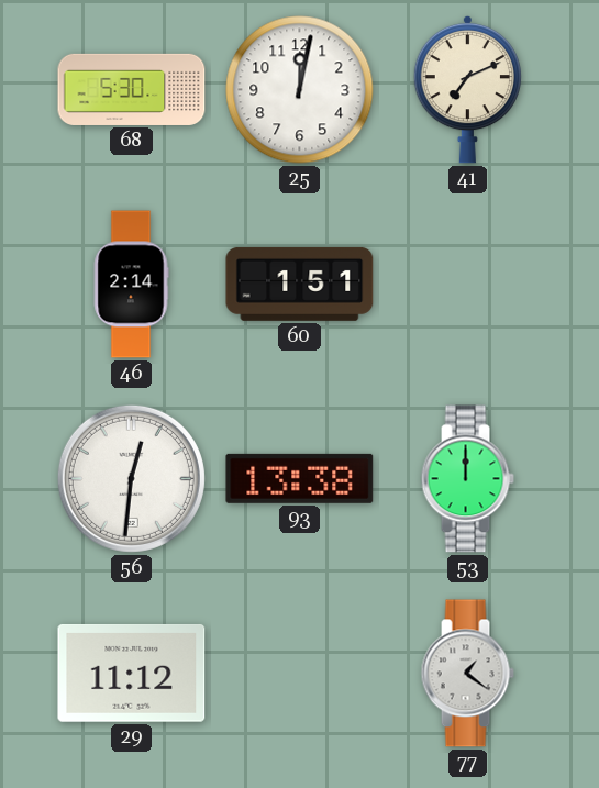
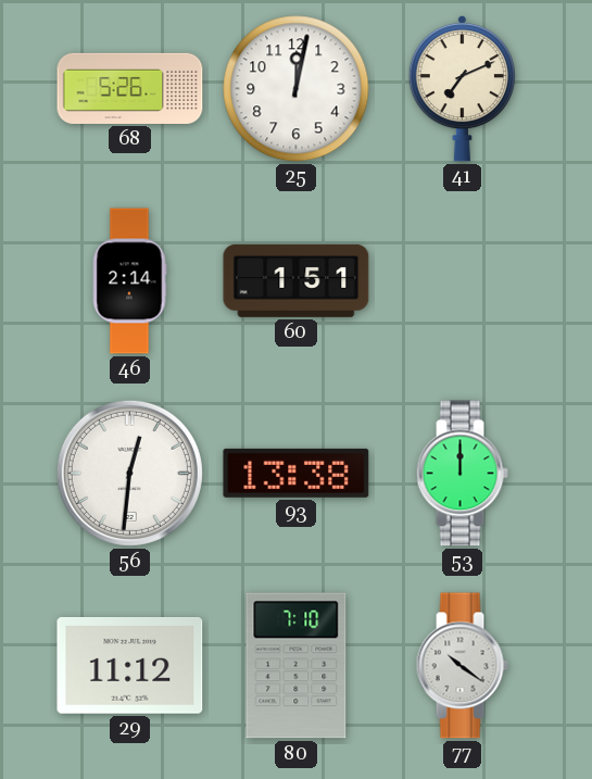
68: 5:30 -> 5:26
80: none -> 7:10
77: 1:21 -> 10:21
